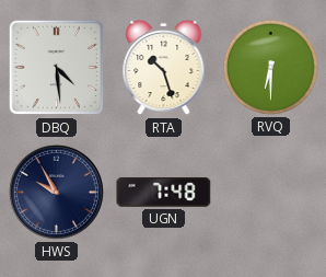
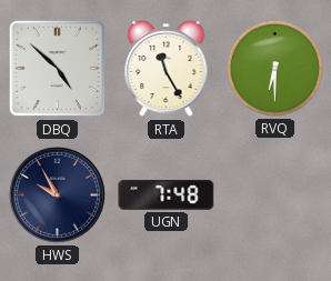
DBQ: 4:29 -> 4:52
RTA: 10:27 -> 11:25
